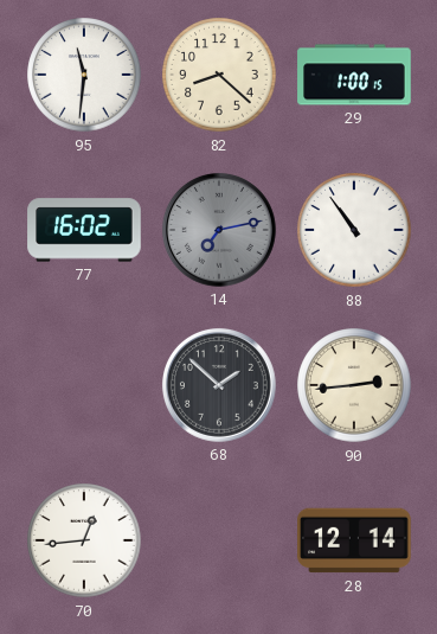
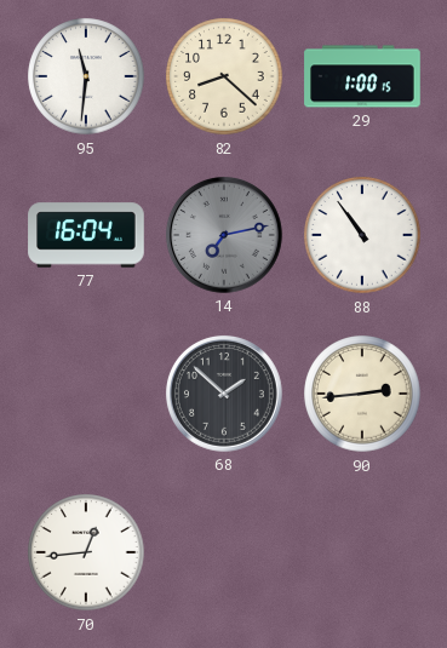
77: 16:02 -> 16:04
28: 12:14 -> none
